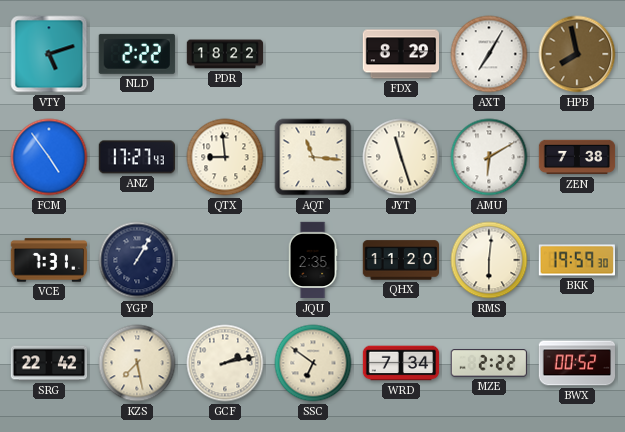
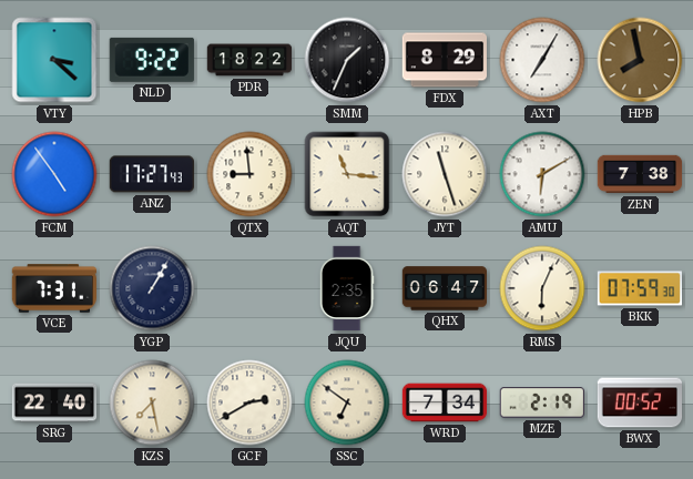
VTY: 5:12 -> 3:22
NLD: 2:22 -> 9:22
SMM: none -> 1:34
QHX: 11:20 -> 06:47
RMS: 6:01 -> 6:04
BKK: 19:59 -> 07:59
SRG: 22:42 -> 22:40
GCF: 2:13 -> 2:40
MZE: 2:22 -> 2:19
